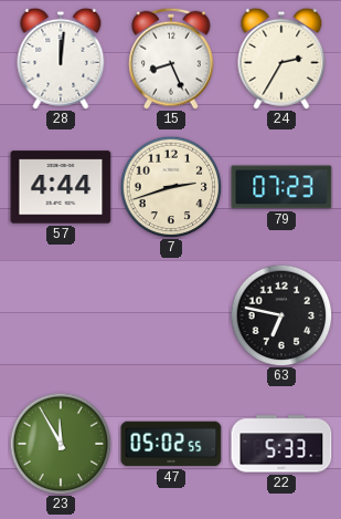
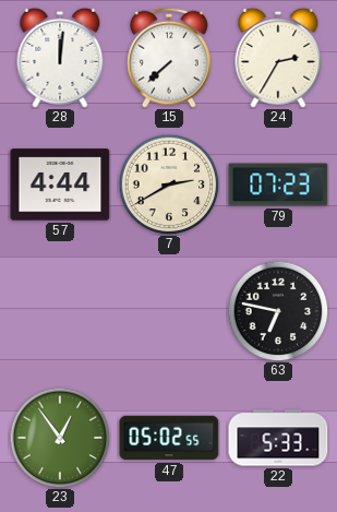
15: 8:26 -> 7:38
7: 2:42 -> 2:40
23: 11:55 -> 12:54
